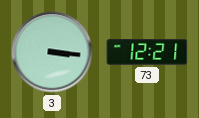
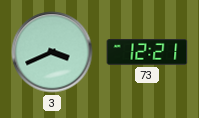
3: 3:16 -> 3:41
